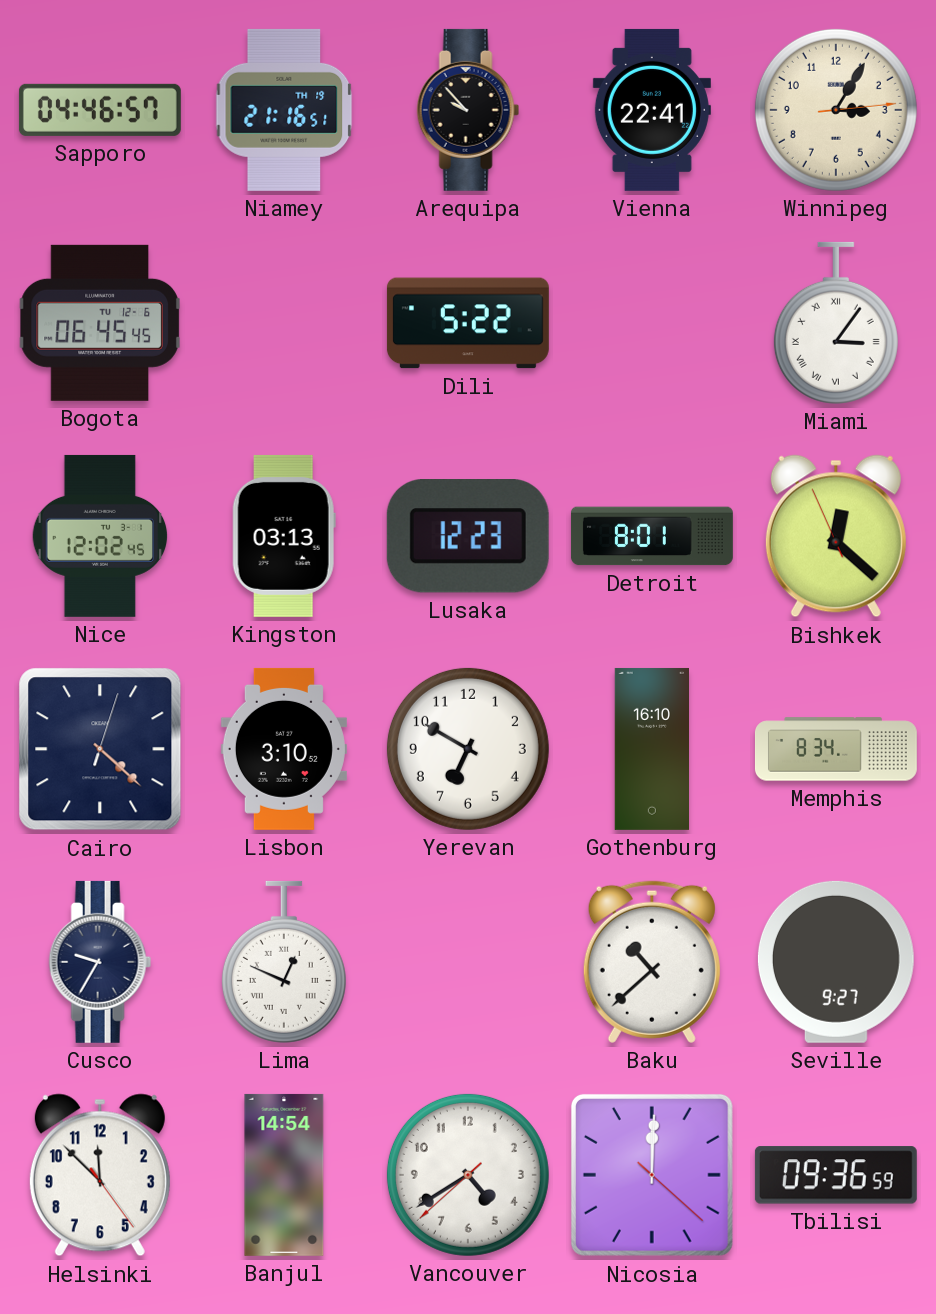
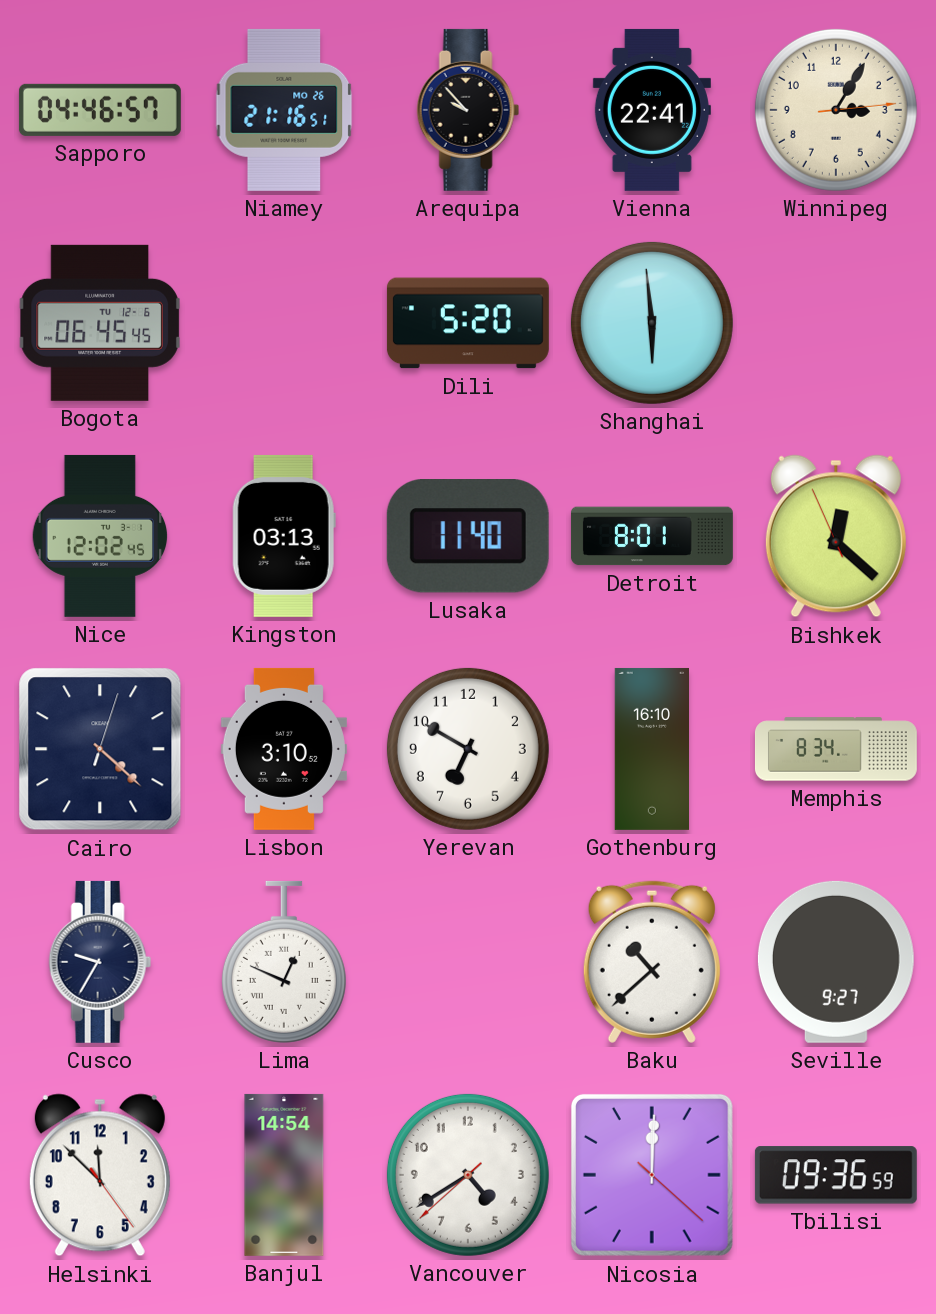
Niamey date: TH 19 -> MO 26
Dili: 5:22 -> 5:20
Shanghai: none -> 5:59
Miami: 3:06 -> none
Lusaka: 12:23 -> 11:40
